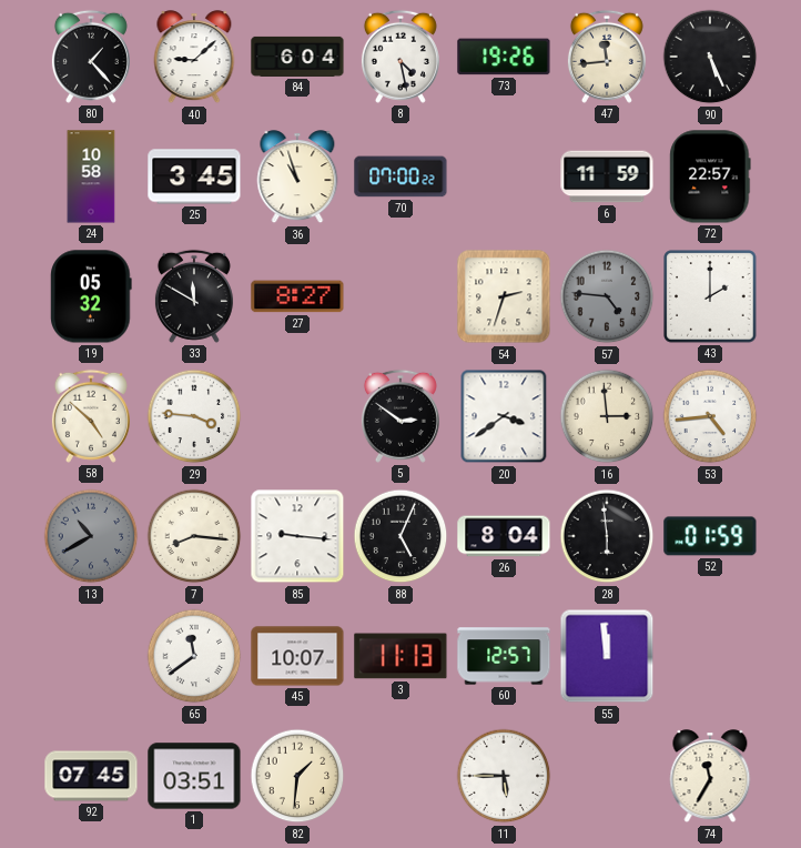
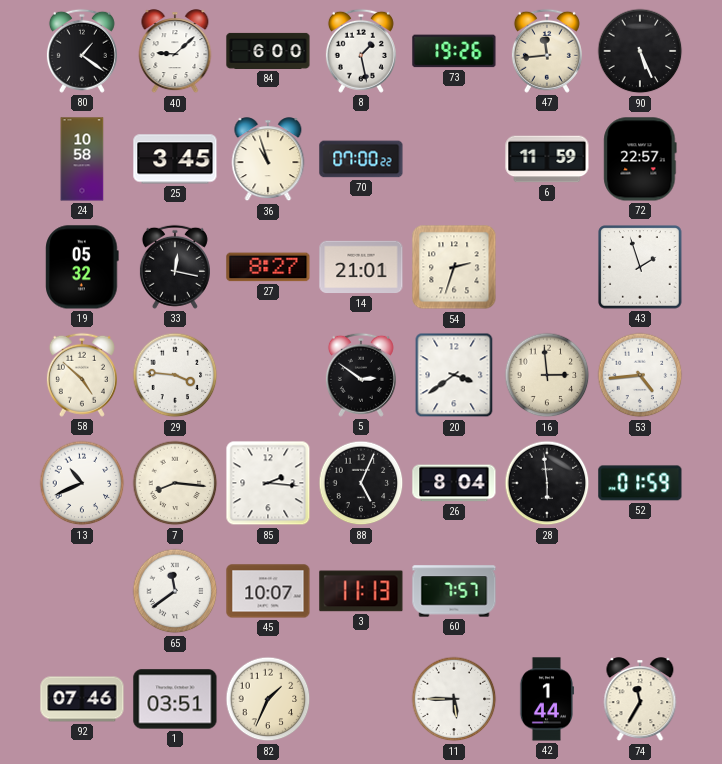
80: 1:23 -> 1:21
84: 6:04 -> 6:00
8: 4:28 -> 1:28
33: 11:50 -> 12:17
14: none -> 21:01
57: 4:46 -> none
43: 2:00 -> 1:57
13: 10:40 -> 10:41
13 dial: grey -> white
85: 9:16 -> 2:16
60: 12:57 -> 7:57
55: 11:59 -> none
92: 07:45 -> 07:46
82: 1:31 -> 1:34
42: none -> 1:44
